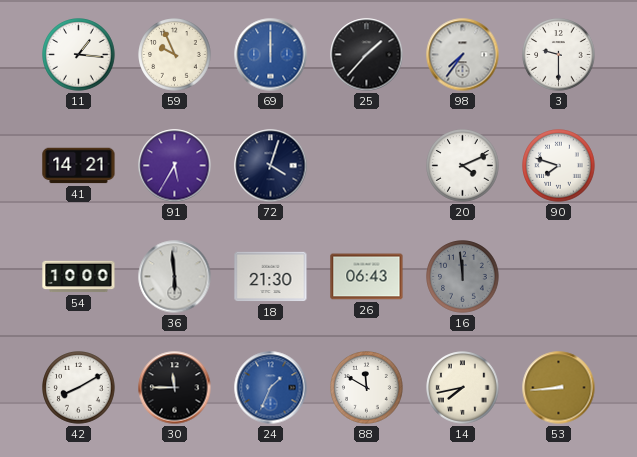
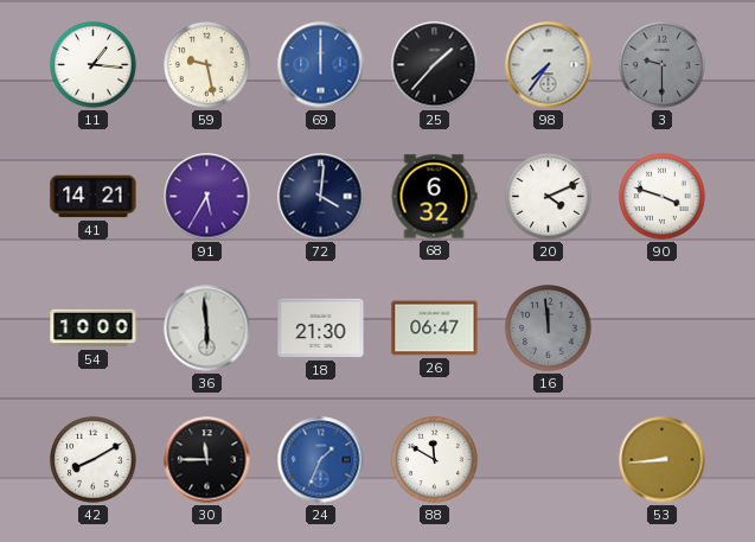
59: 9:56 -> 9:28
3 dial: white -> grey
72: 4:03 -> 4:01
68: none -> 6:32
90: 7:48 -> 3:48
26: 06:43 -> 06:47
14: 7:43 -> none
